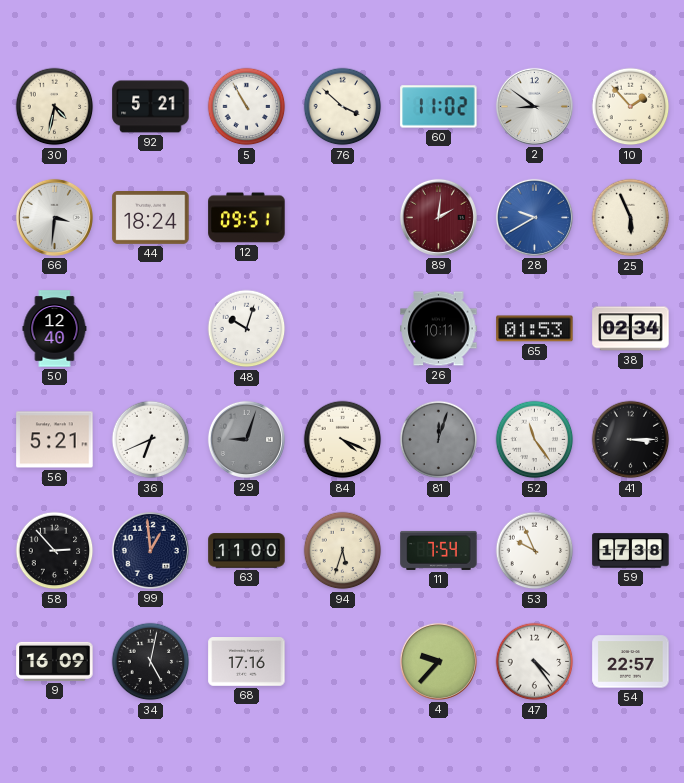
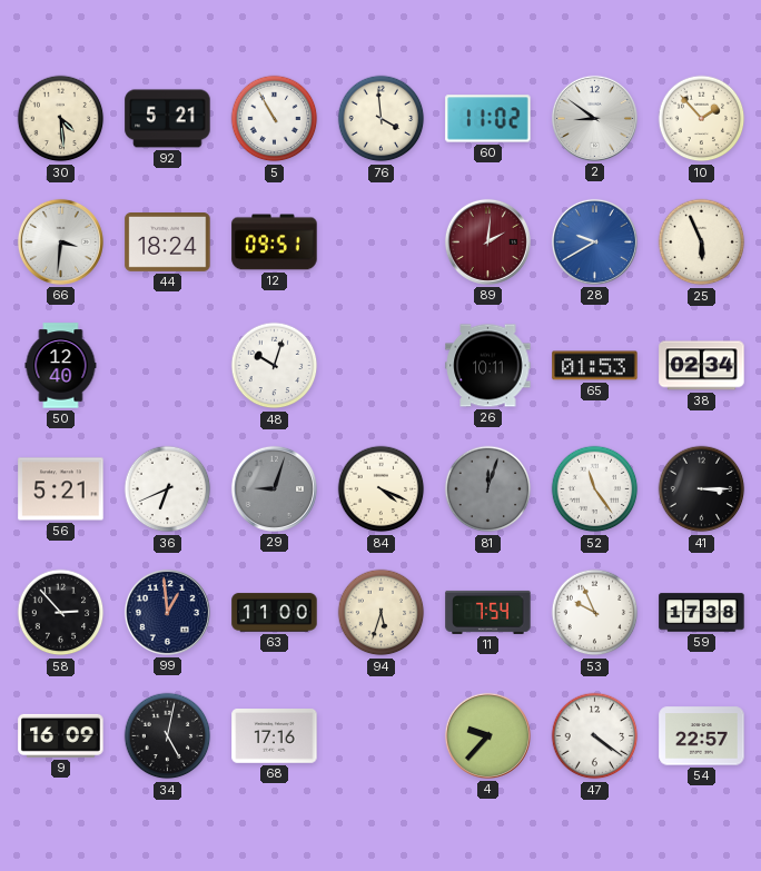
30: 4:32 -> 4:29
76: 3:52 -> 3:59
47: 4:24 -> 4:21
